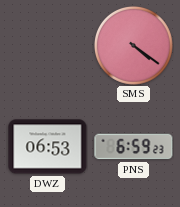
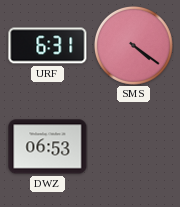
URF: none -> 6:31
PNS: 6:59 -> none
